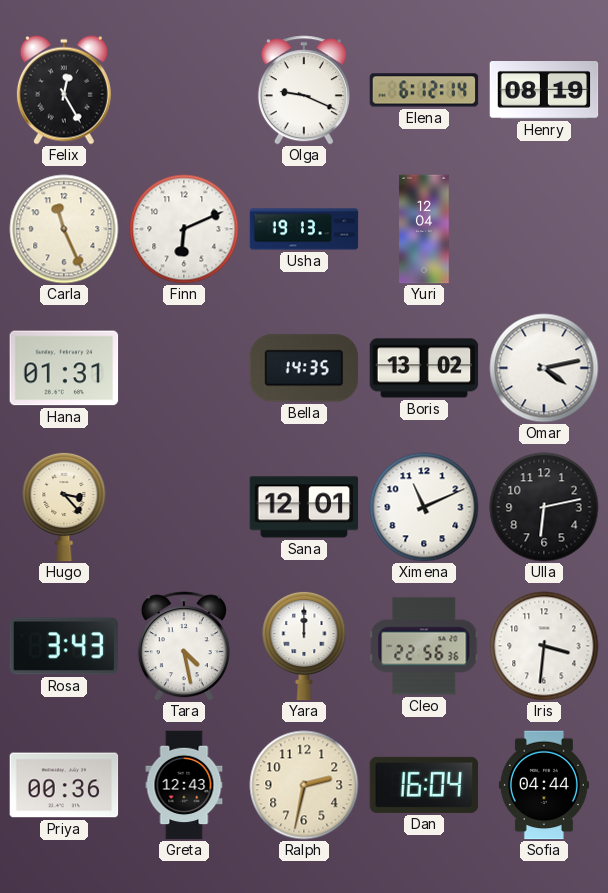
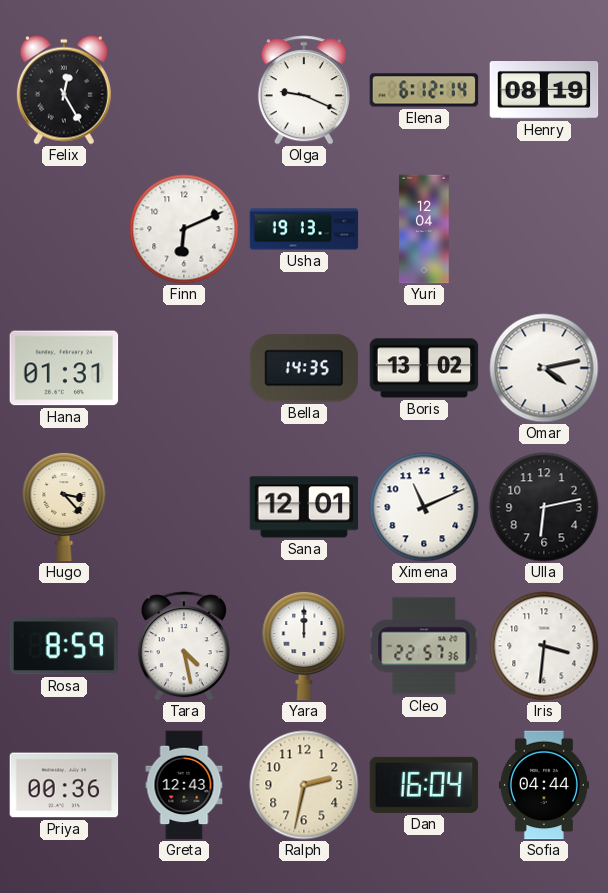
Carla: 11:26 -> none
Rosa: 3:43 -> 8:59
Cleo: 22:56 -> 22:57
